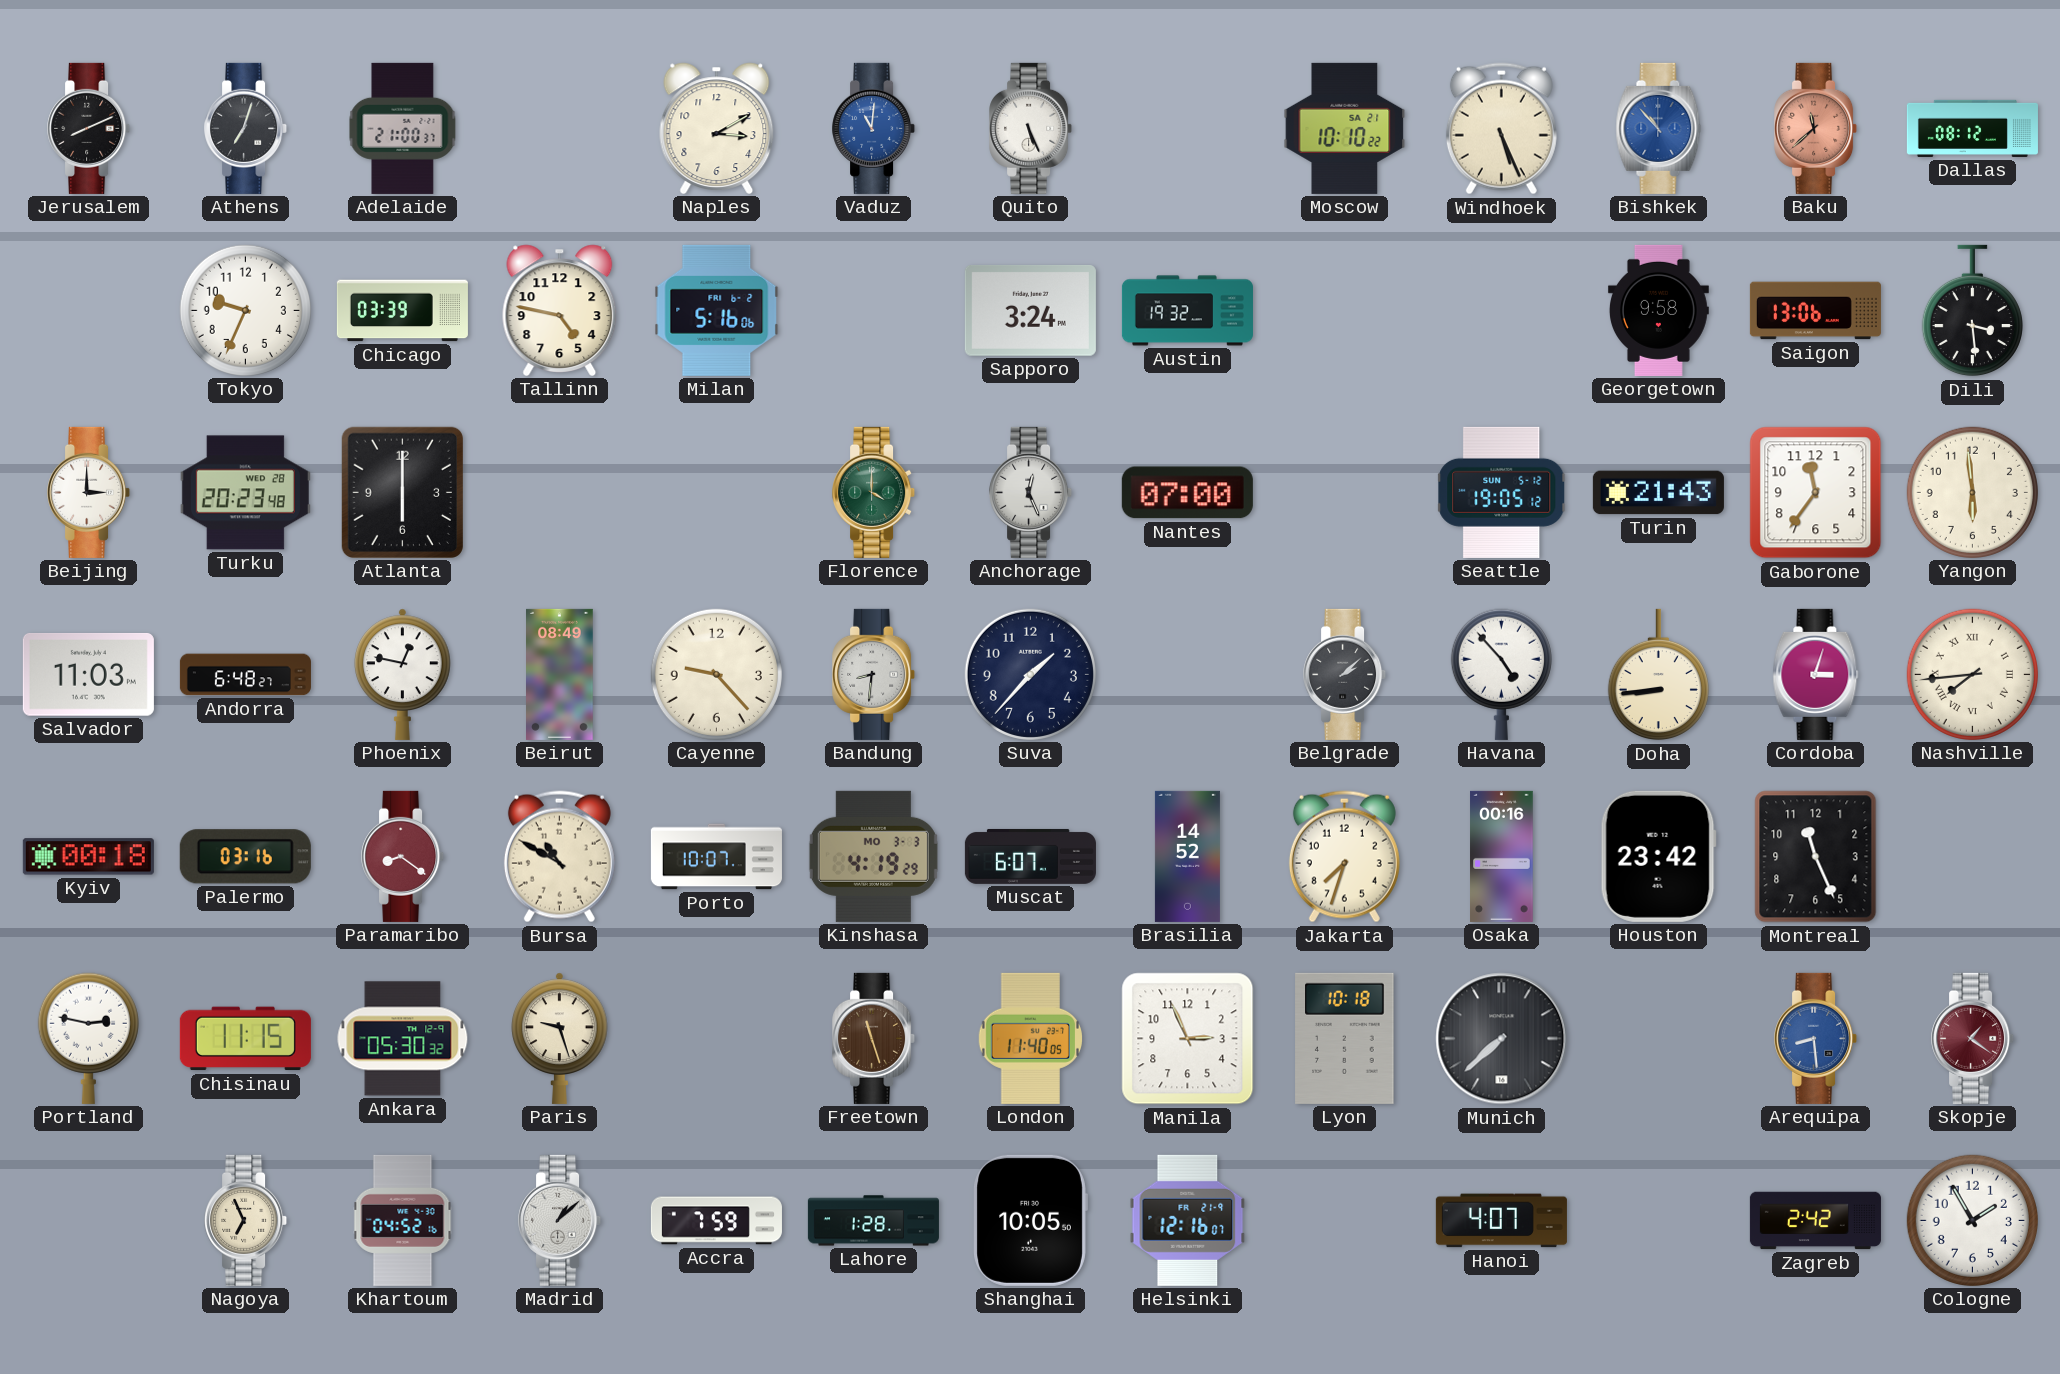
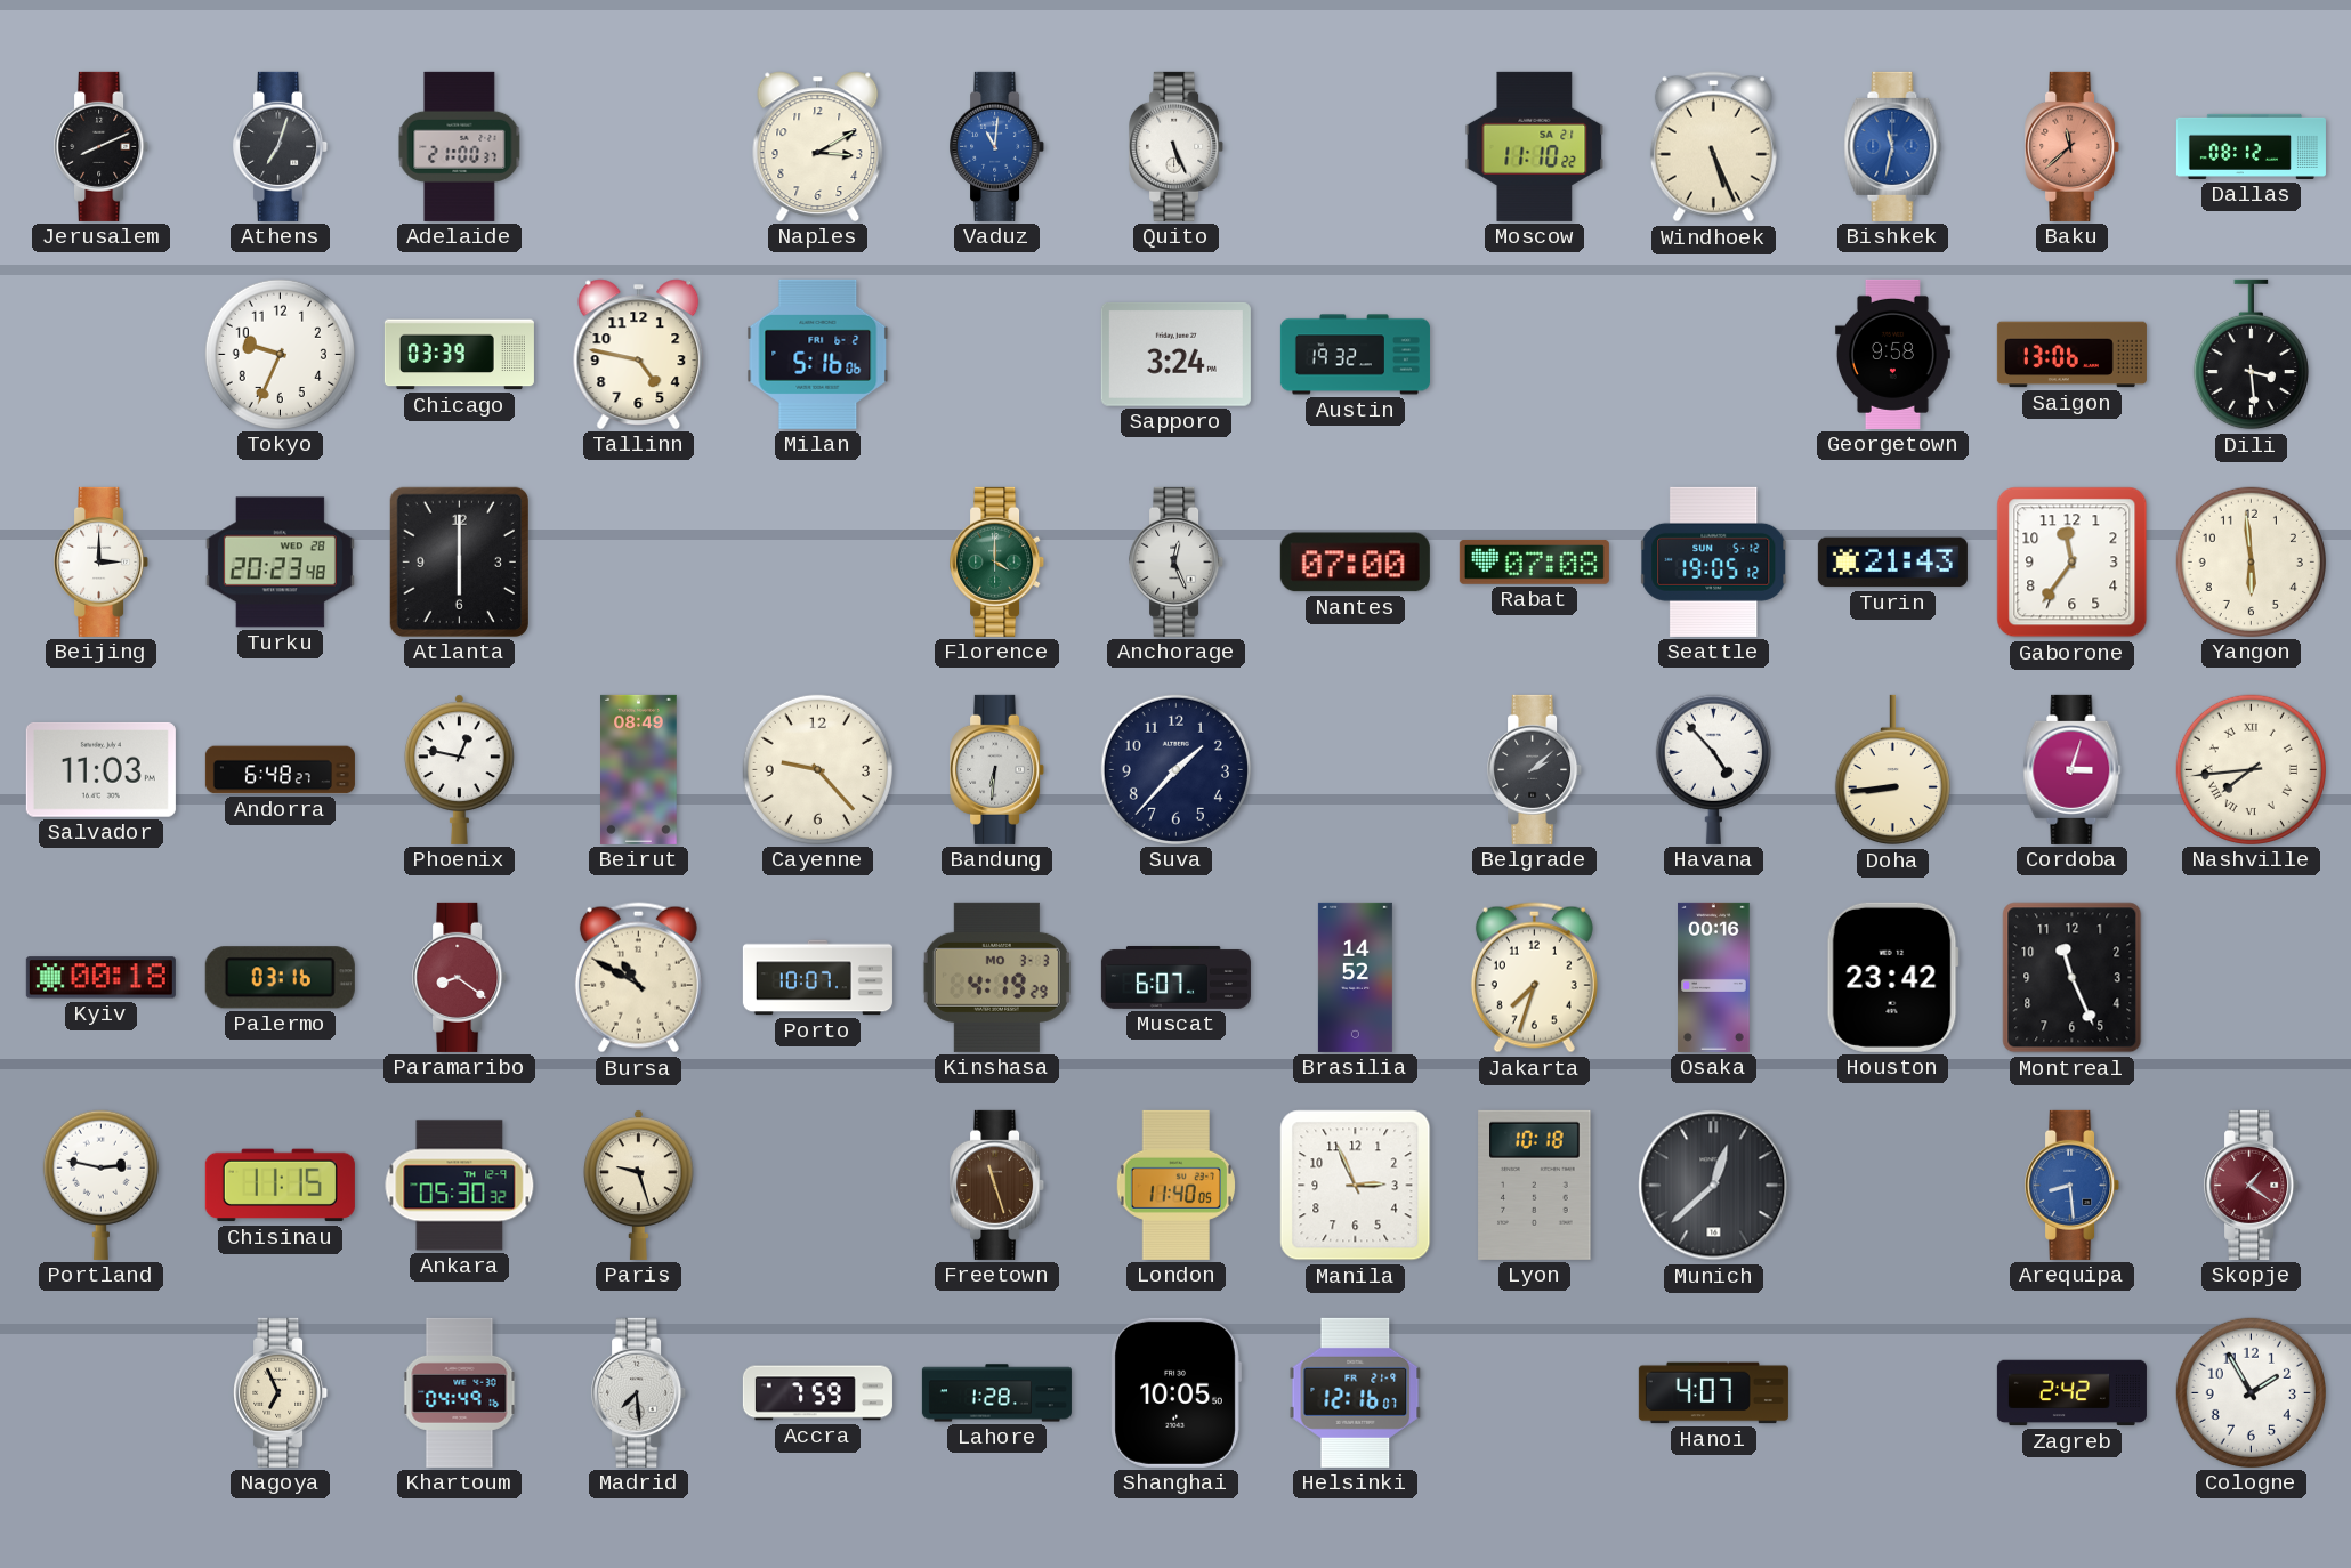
Moscow: 10:10 -> 11:10
Bishkek: 10:53 -> 11:32
Rabat: none -> 07:08
Bandung: 8:31 -> 6:31
Munich: 7:38 -> 12:38
Khartoum: 04:52 -> 04:49
Madrid: 1:08 -> 7:29
